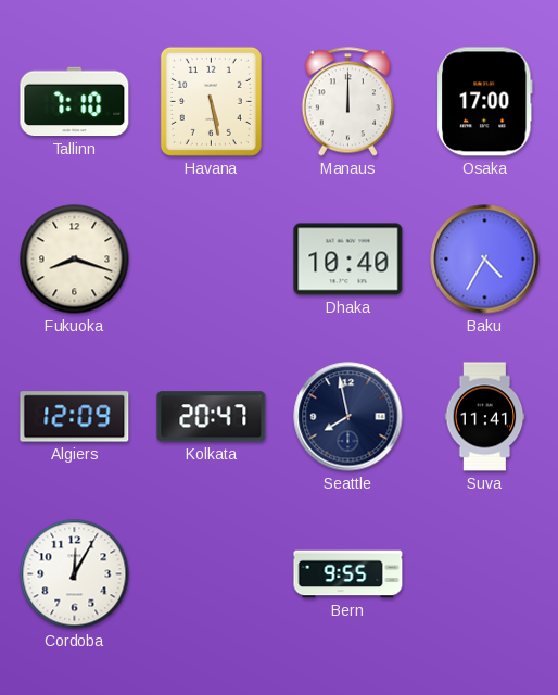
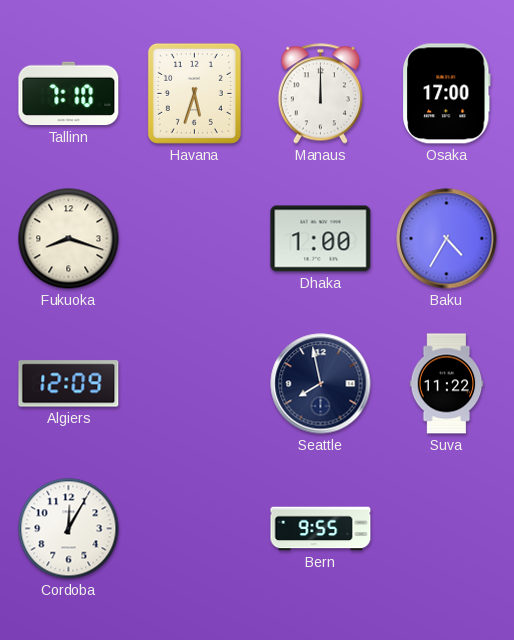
Havana: 5:28 -> 5:33
Dhaka: 10:40 -> 1:00
Kolkata: 20:47 -> none
Suva: 11:41 -> 11:22
